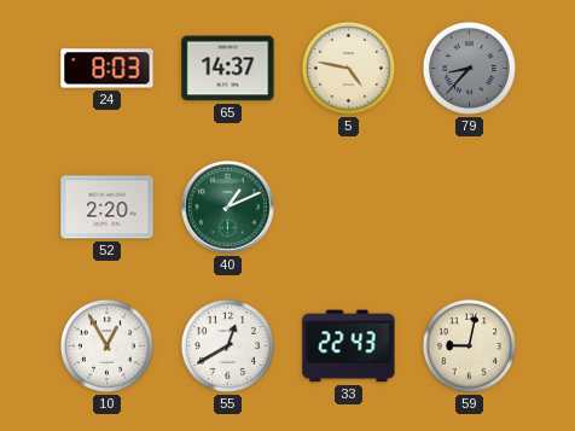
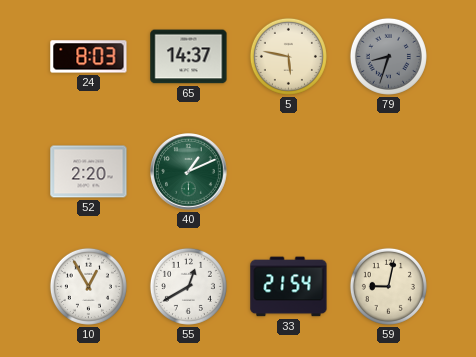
5: 4:47 -> 5:47
79: 8:37 -> 8:33
33: 22:43 -> 21:54
